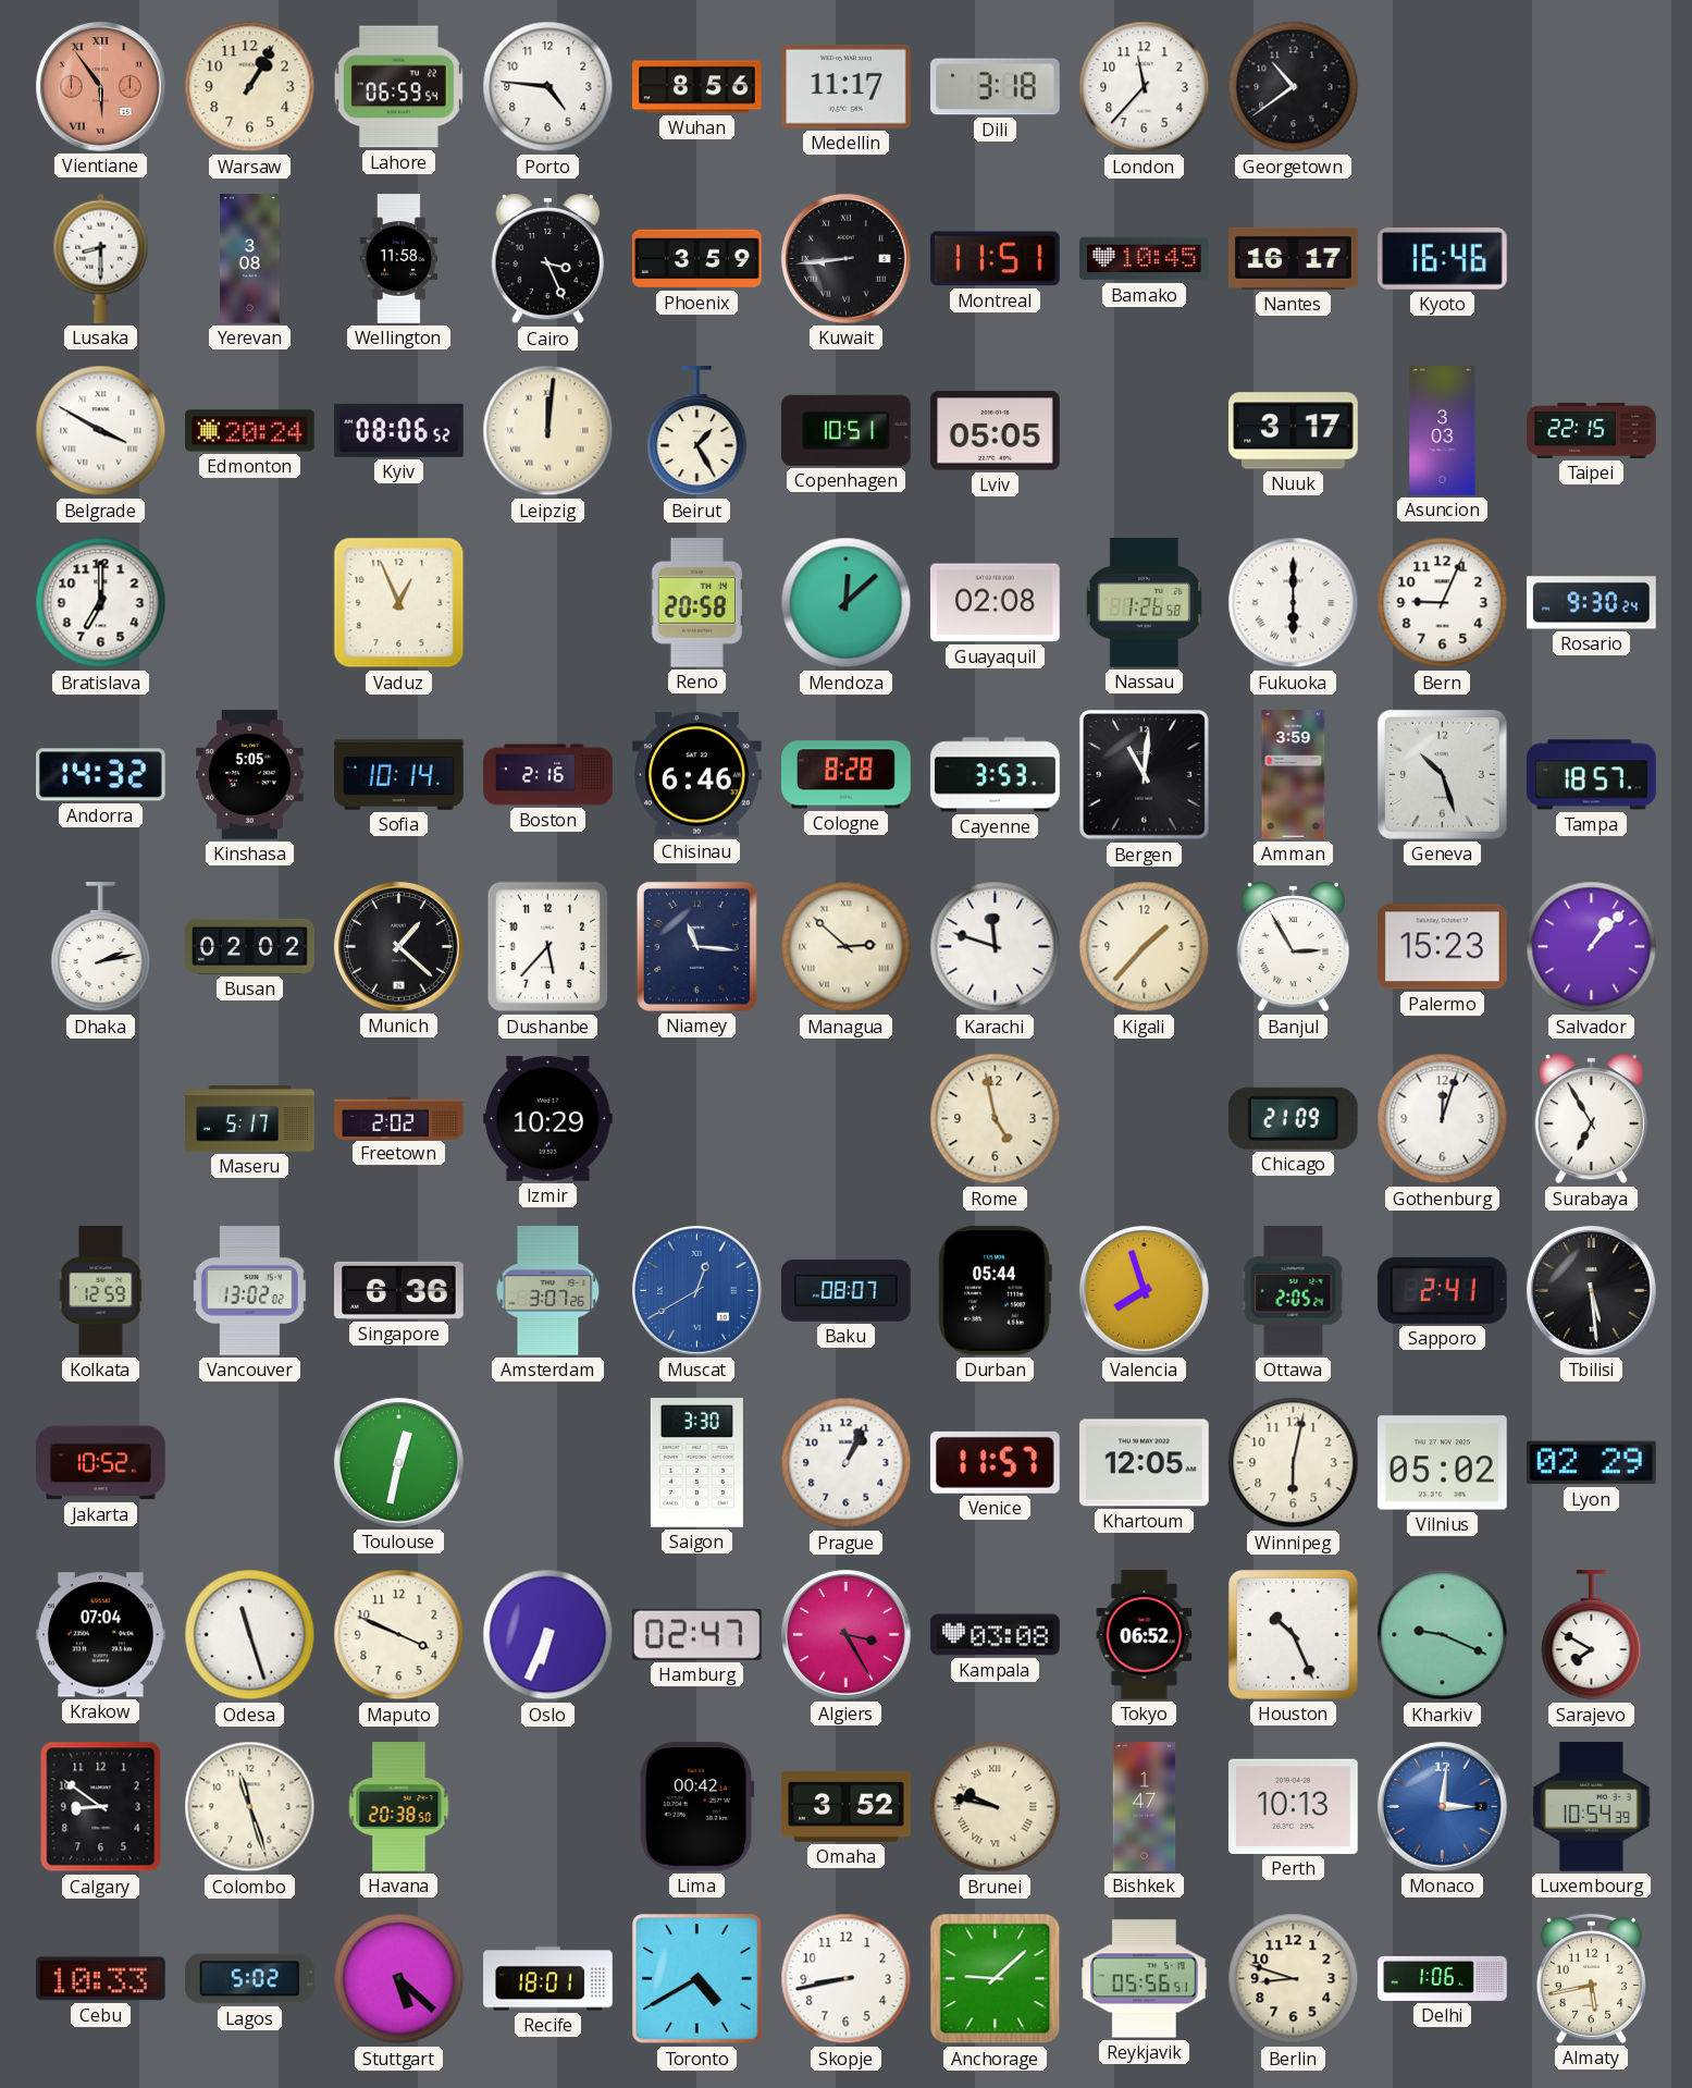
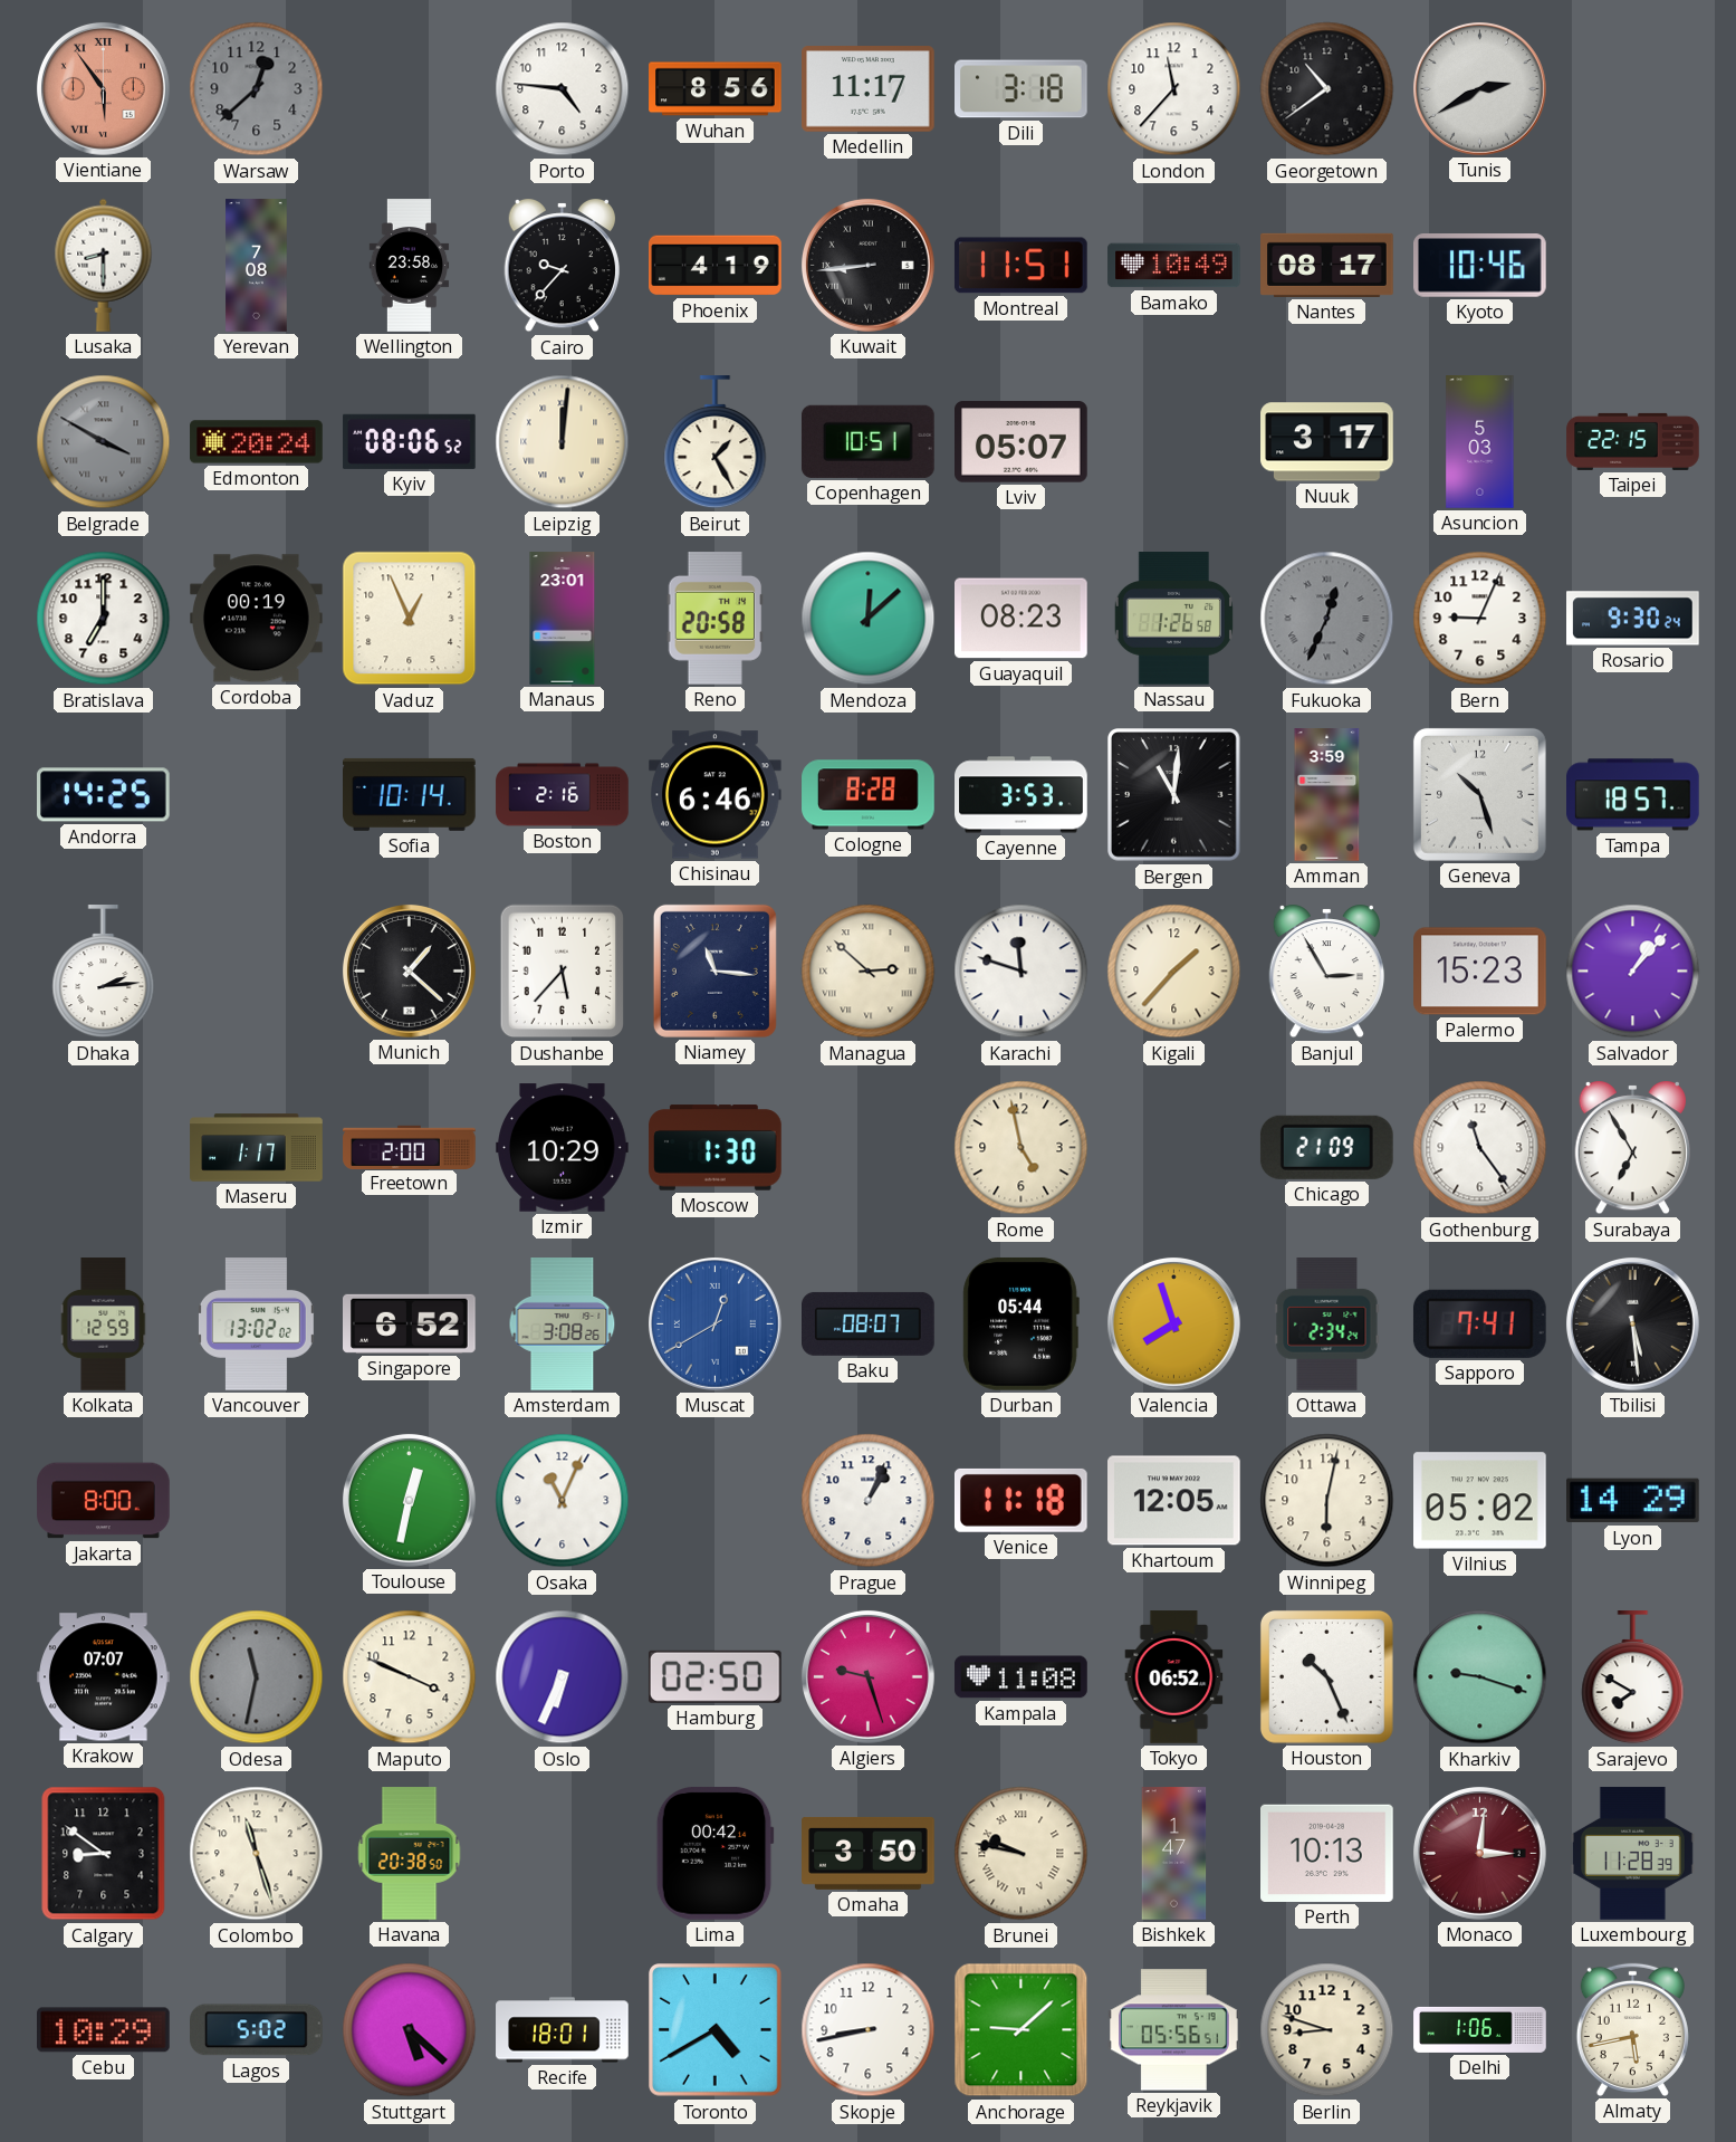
Warsaw: 1:05 -> 12:38
Warsaw dial: cream -> grey
Lahore: 06:59 -> none
Tunis: none -> 2:40
Yerevan: 3:08 -> 7:08
Wellington: 11:58 -> 23:58
Cairo: 3:26 -> 9:37
Phoenix: 3:59 -> 4:19
Bamako: 10:45 -> 10:49
Nantes: 16:17 -> 08:17
Kyoto: 16:46 -> 10:46
Belgrade dial: white -> grey
Lviv: 05:05 -> 05:07
Asuncion: 3:03 -> 5:03
Cordoba: none -> 00:19
Manaus: none -> 23:01
Guayaquil: 02:08 -> 08:23
Fukuoka: 6:00 -> 12:34
Fukuoka dial: white -> grey
Andorra: 14:32 -> 14:25
Kinshasa: 5:05 -> none
Dhaka: 2:13 -> 2:14
Busan: 02:02 -> none
Maseru: 5:17 -> 1:17
Freetown: 2:02 -> 2:00
Moscow: none -> 1:30
Gothenburg: 12:03 -> 11:24
Singapore: 6:36 -> 6:52
Amsterdam: 3:07 -> 3:08
Ottawa: 2:05 -> 2:34
Sapporo: 2:41 -> 7:41
Jakarta: 10:52 -> 8:00
Osaka: none -> 11:04
Saigon: 3:30 -> none
Venice: 11:57 -> 11:18
Lyon: 02:29 -> 14:29
Krakow: 07:04 -> 07:07
Odesa: 11:27 -> 11:32
Odesa dial: white -> grey
Hamburg: 02:47 -> 02:50
Algiers: 3:25 -> 9:27
Kampala: 03:08 -> 11:08
Kharkiv: 9:19 -> 9:18
Omaha: 3:52 -> 3:50
Monaco dial: blue -> burgundy
Luxembourg: 10:54 -> 11:28
Cebu: 10:33 -> 10:29
